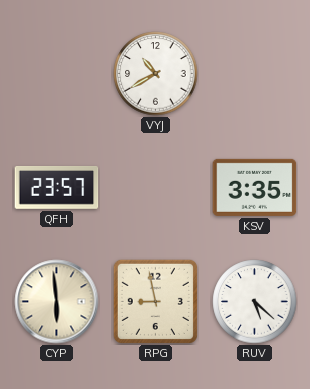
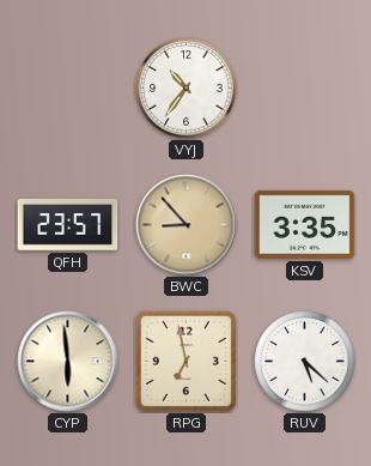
VYJ: 10:40 -> 10:36
BWC: none -> 8:53
RPG: 8:58 -> 6:58
